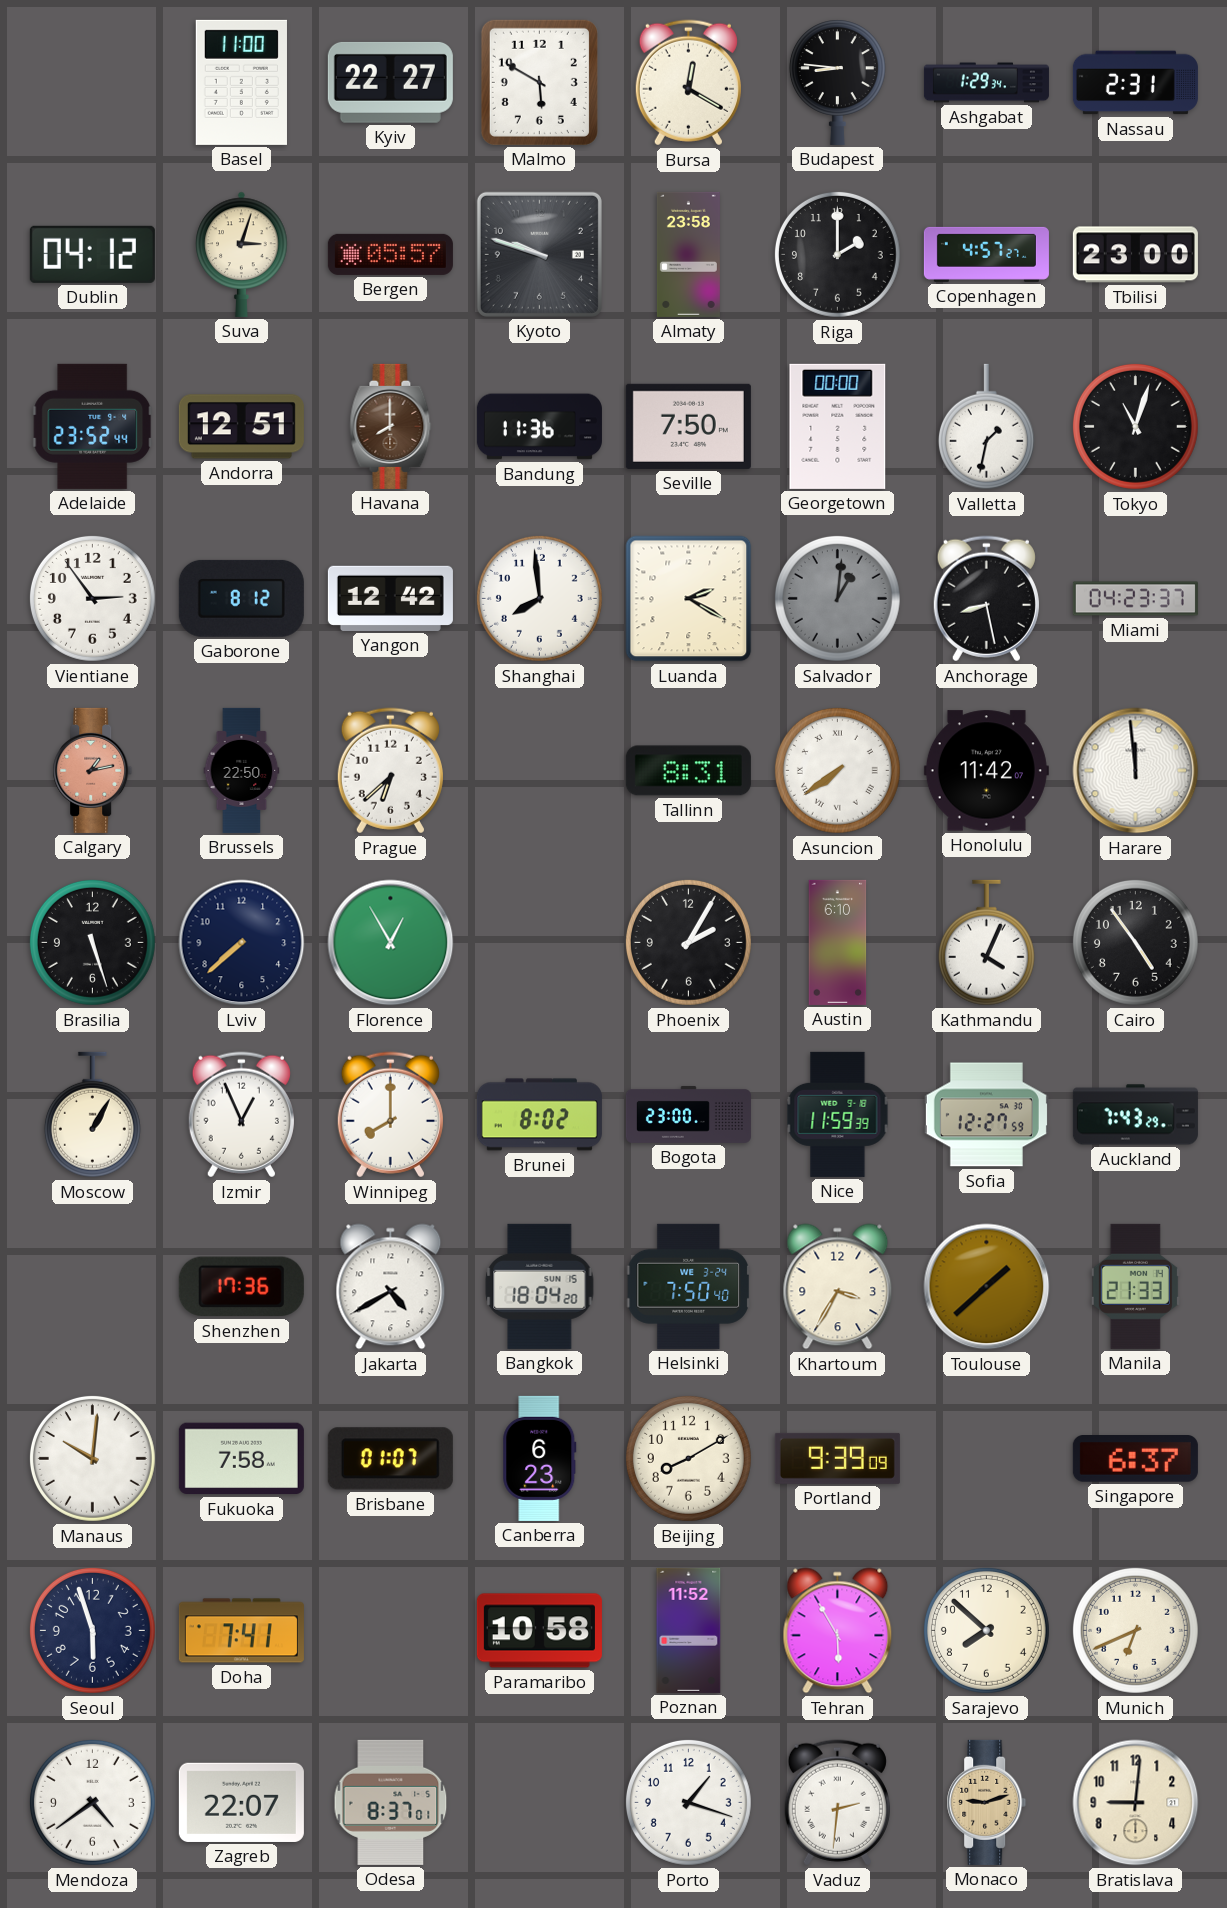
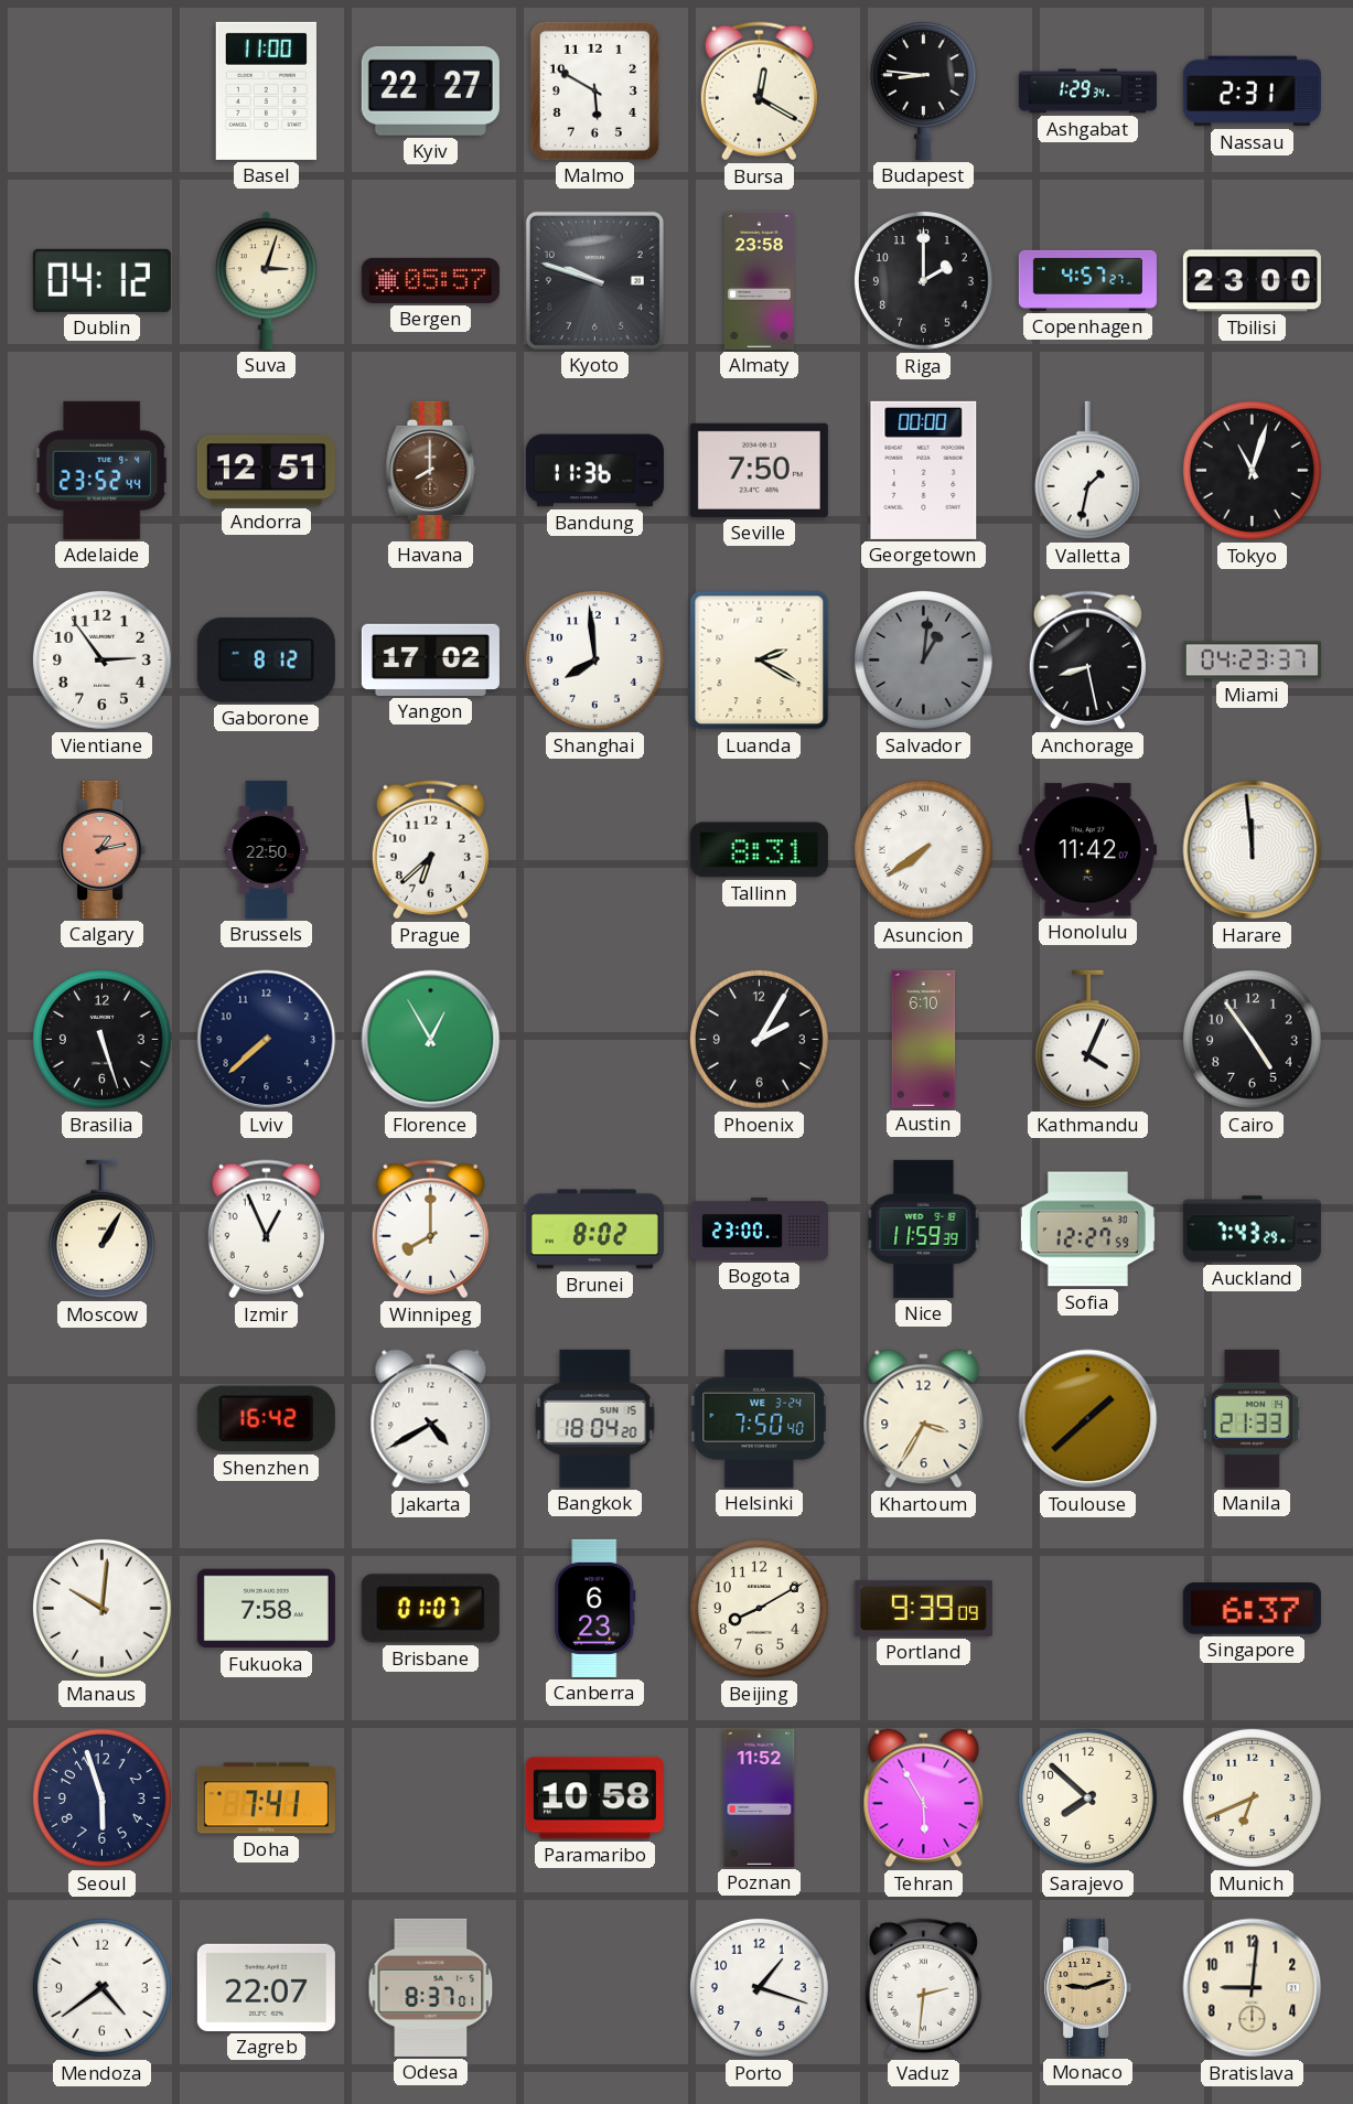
Yangon: 12:42 -> 17:02
Shenzhen: 17:36 -> 16:42
